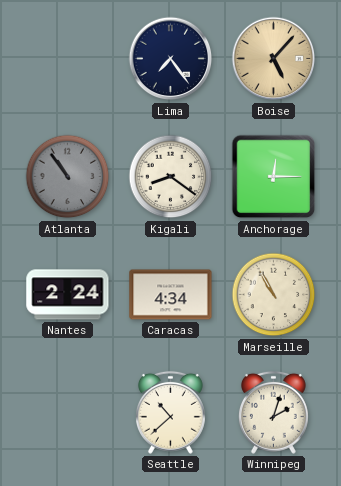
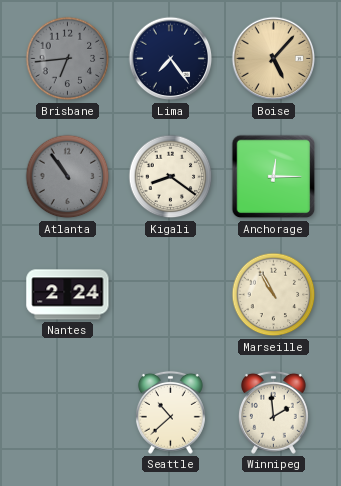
Brisbane: none -> 6:44
Caracas: 4:34 -> none
Winnipeg: 2:03 -> 1:59
